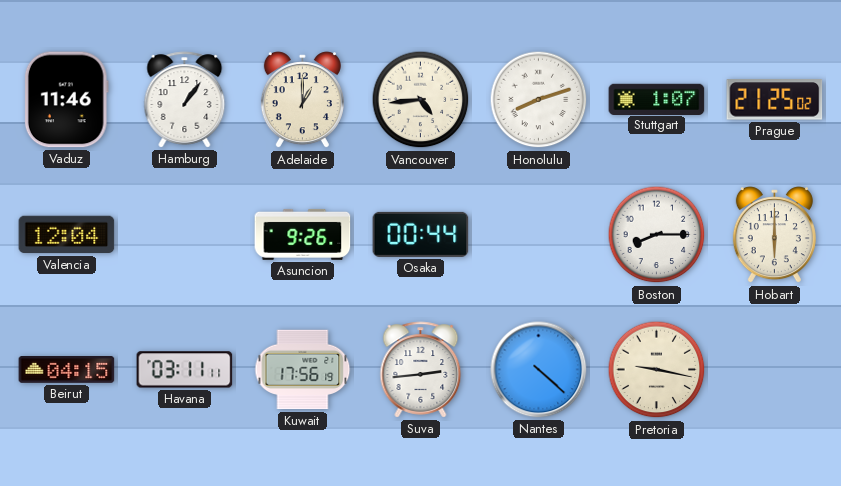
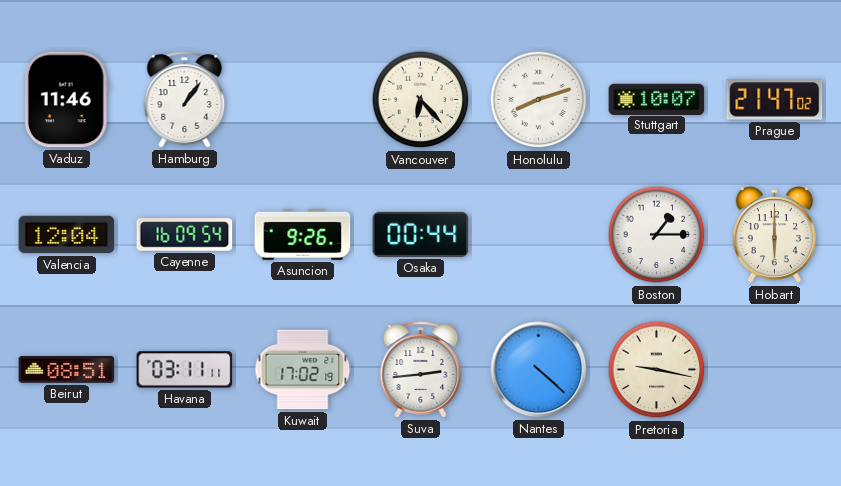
Adelaide: 1:00 -> none
Vancouver: 4:44 -> 6:23
Stuttgart: 1:07 -> 10:07
Prague: 21:25 -> 21:47
Cayenne: none -> 16:09
Boston: 8:15 -> 1:15
Beirut: 04:15 -> 08:51
Kuwait: 17:56 -> 17:02
